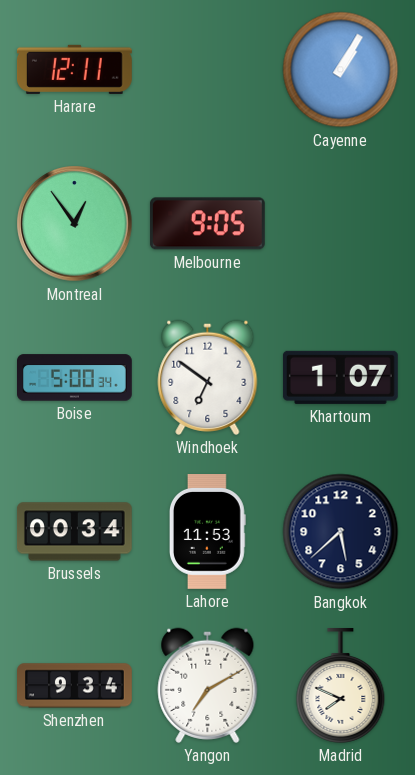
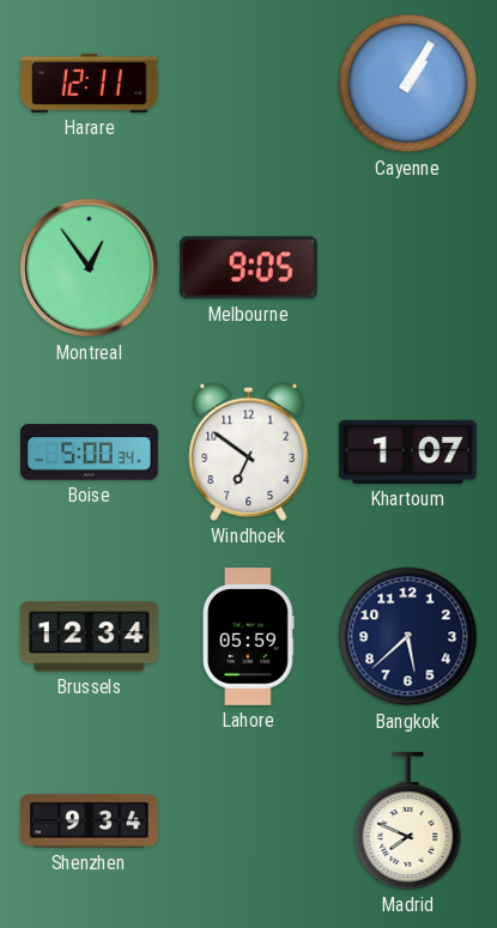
Brussels: 00:34 -> 12:34
Lahore: 11:53 -> 05:59
Yangon: 7:10 -> none
